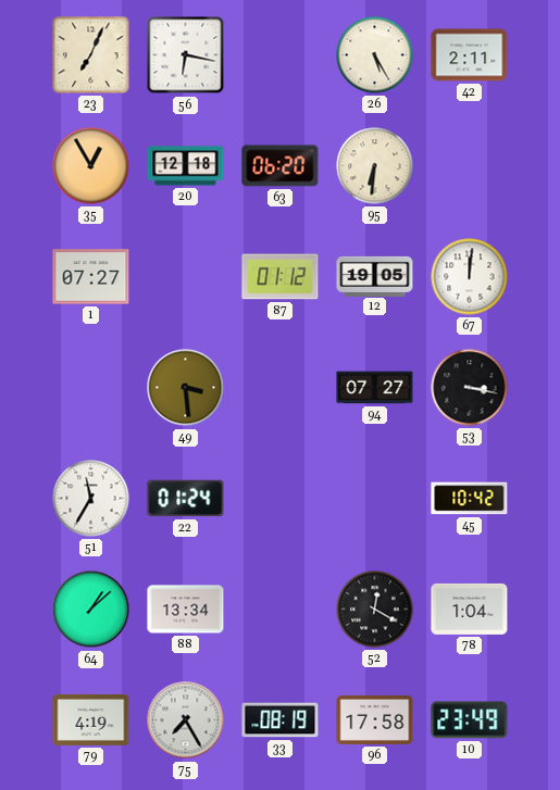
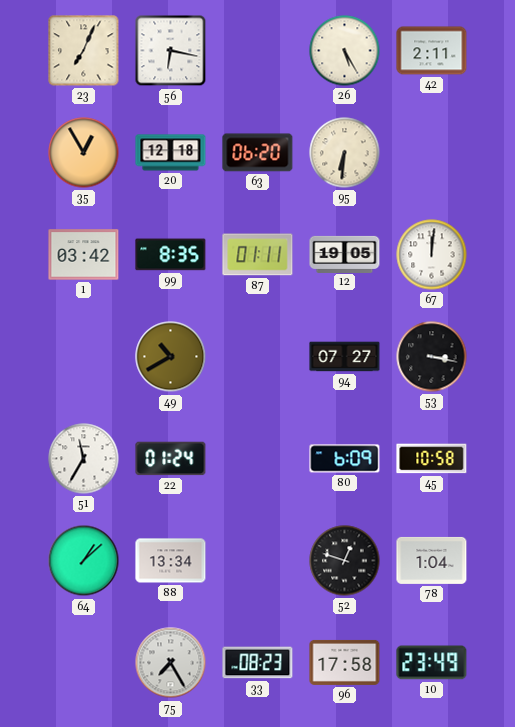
1: 07:27 -> 03:42
99: none -> 8:35
87: 01:12 -> 01:11
49: 3:29 -> 10:40
80: none -> 6:09
45: 10:42 -> 10:58
52: 12:20 -> 12:48
79: 4:19 -> none
33: 08:19 -> 08:23
